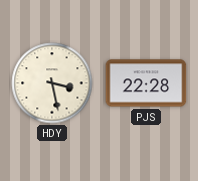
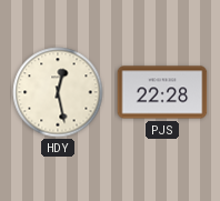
HDY: 3:28 -> 12:28
